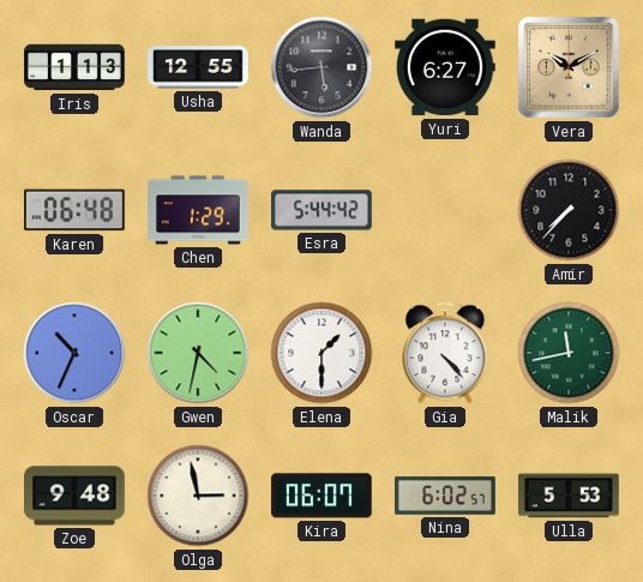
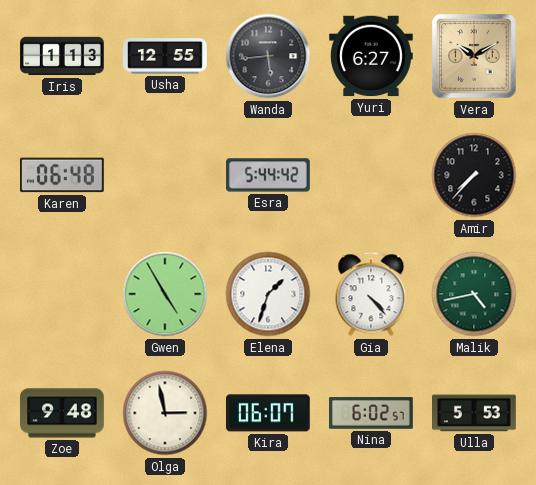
Chen: 1:29 -> none
Oscar: 10:34 -> none
Gwen: 4:32 -> 4:55
Elena: 1:30 -> 1:33
Malik: 11:43 -> 4:43
